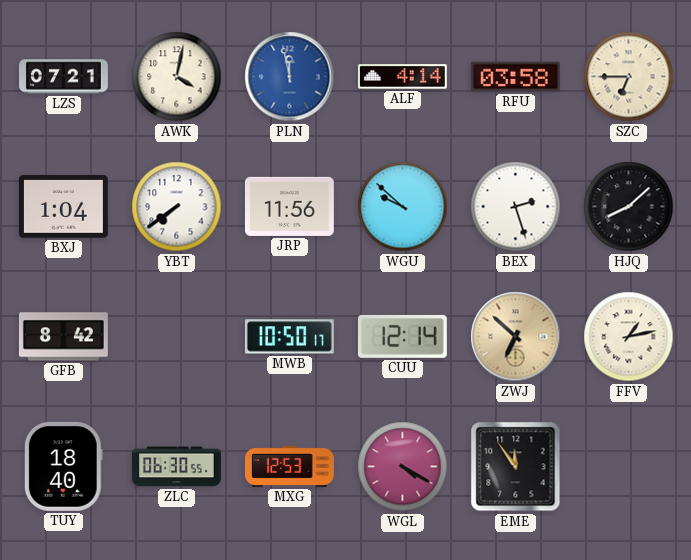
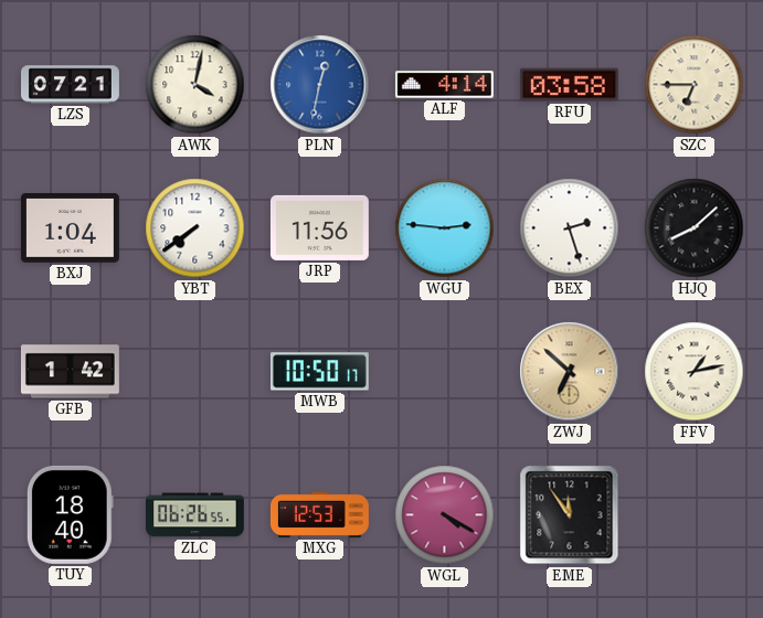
PLN: 11:58 -> 12:32
WGU: 9:52 -> 2:46
GFB: 8:42 -> 1:42
CUU: 12:14 -> none
ZLC: 06:30 -> 06:26
